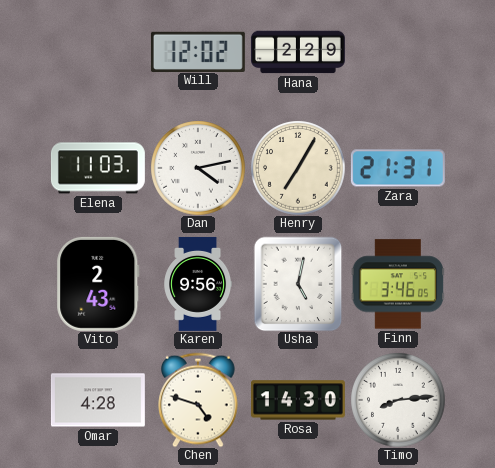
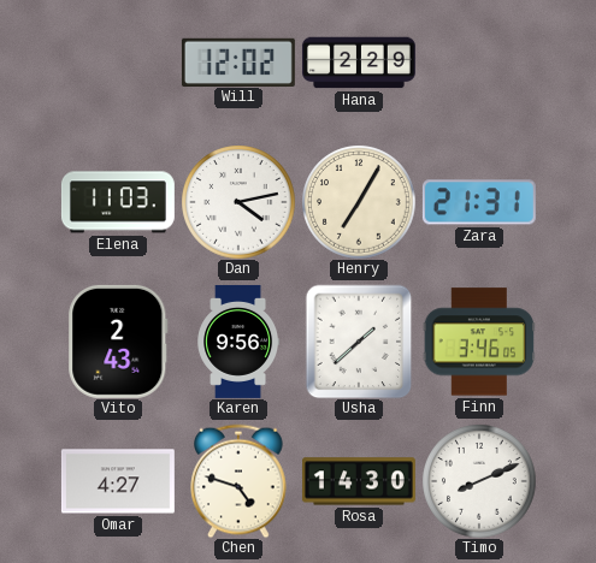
Usha: 5:02 -> 1:38
Omar: 4:28 -> 4:27
Timo: 8:14 -> 8:11
